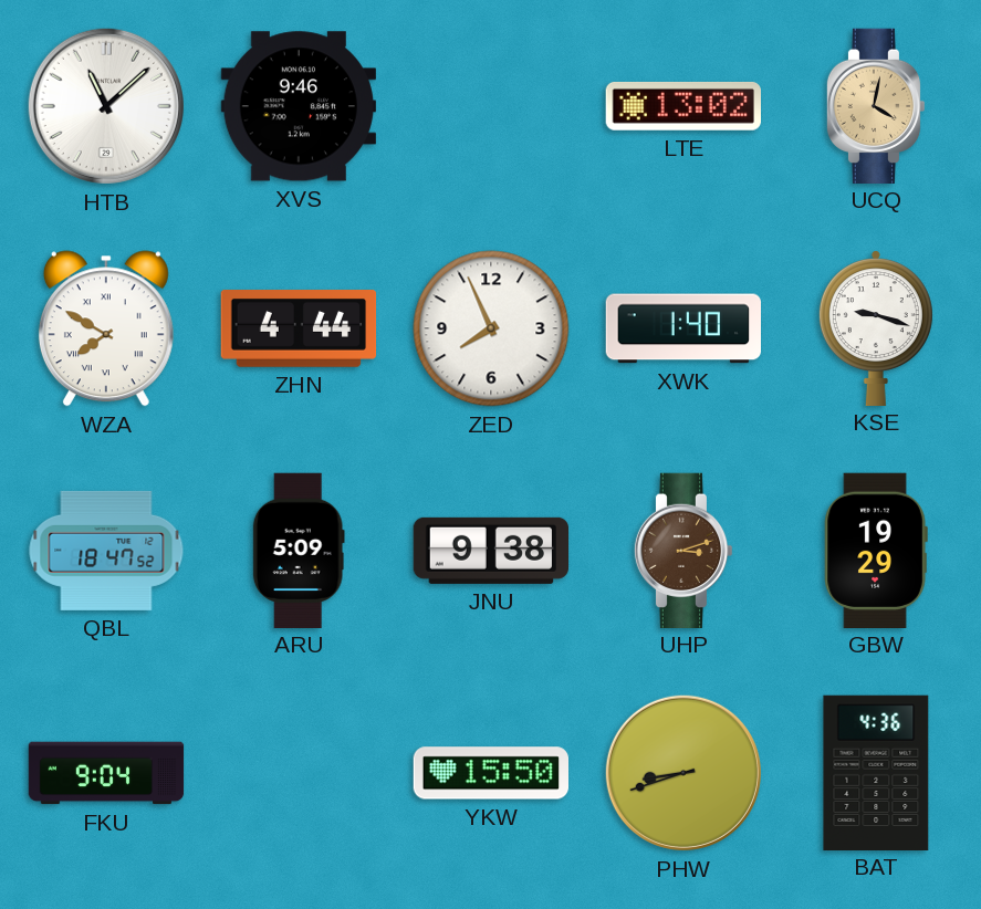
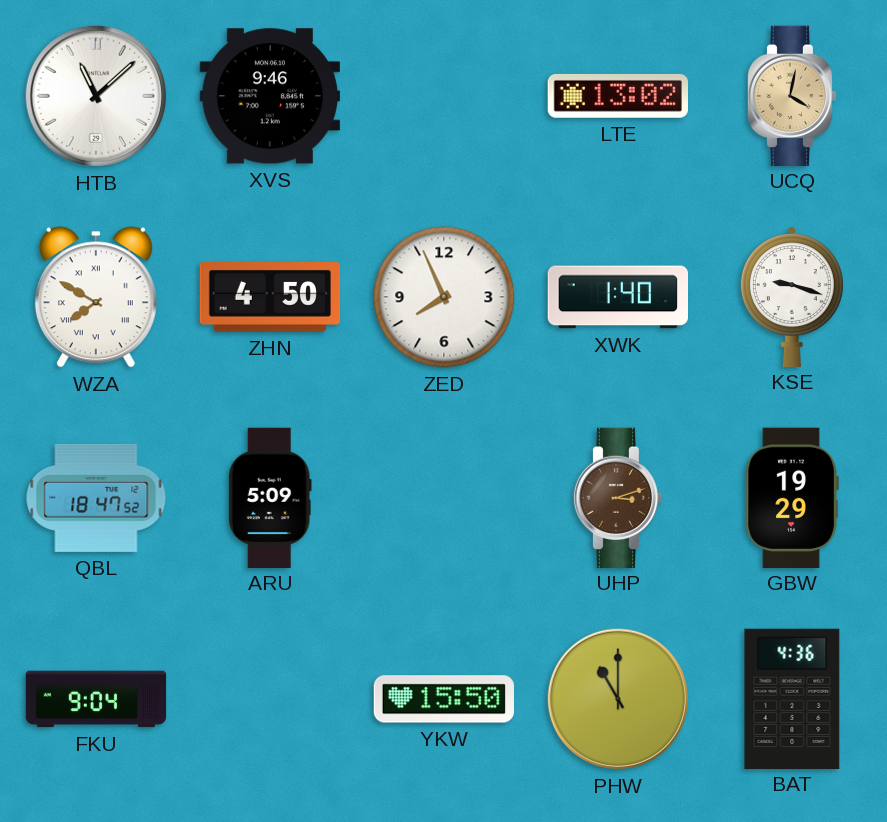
ZHN: 4:44 -> 4:50
JNU: 9:38 -> none
PHW: 8:42 -> 11:00
